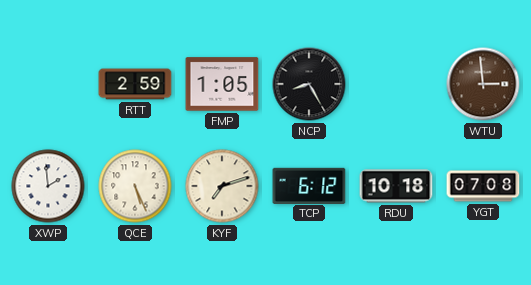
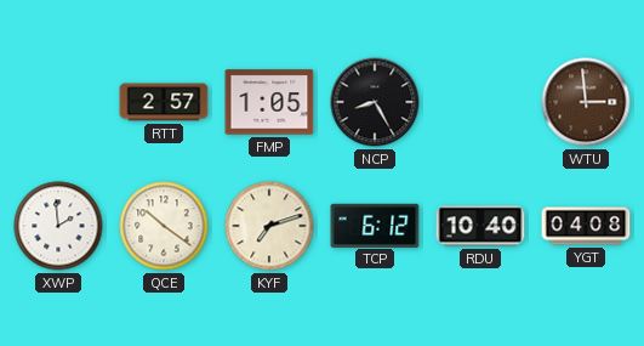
RTT: 2:59 -> 2:57
QCE: 5:26 -> 10:21
RDU: 10:18 -> 10:40
YGT: 07:08 -> 04:08
